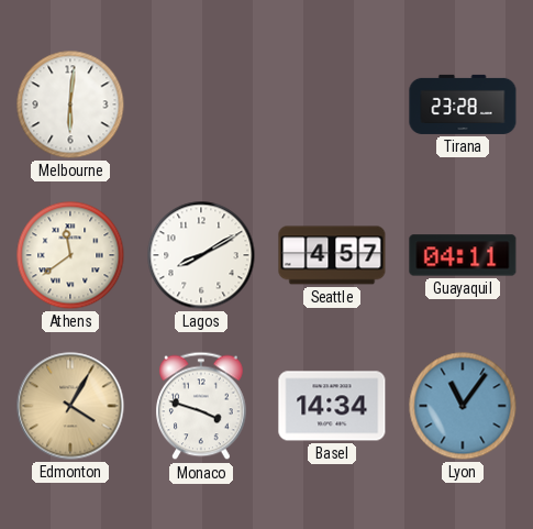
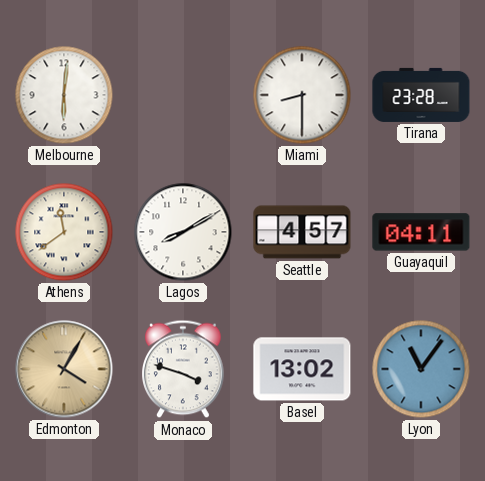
Miami: none -> 8:30
Basel: 14:34 -> 13:02
